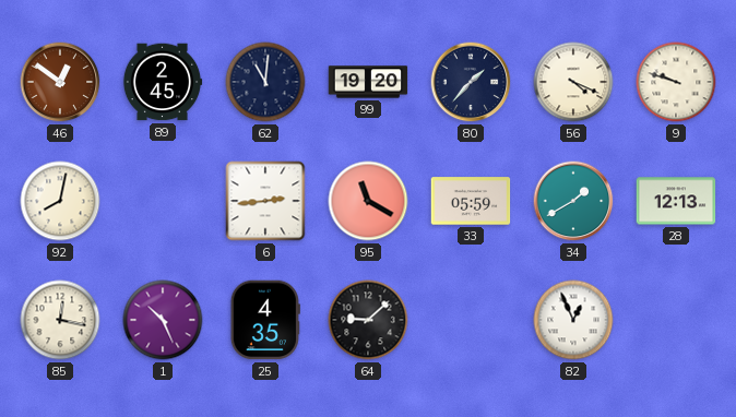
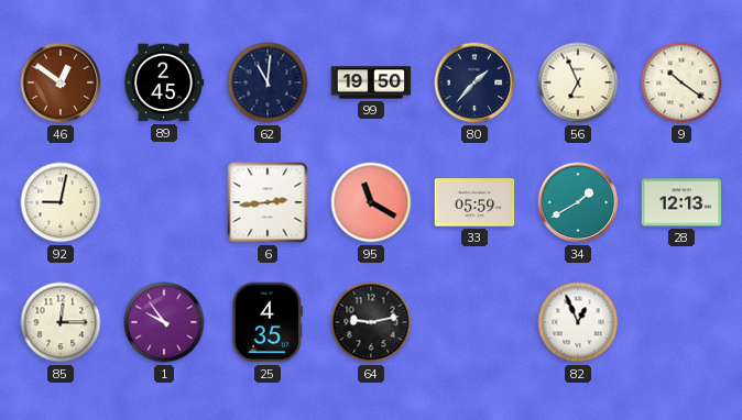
99: 19:20 -> 19:50
56: 4:19 -> 6:56
9: 9:48 -> 10:21
92: 8:02 -> 9:02
85: 12:17 -> 12:15
1: 10:26 -> 9:54
64: 9:08 -> 9:13
